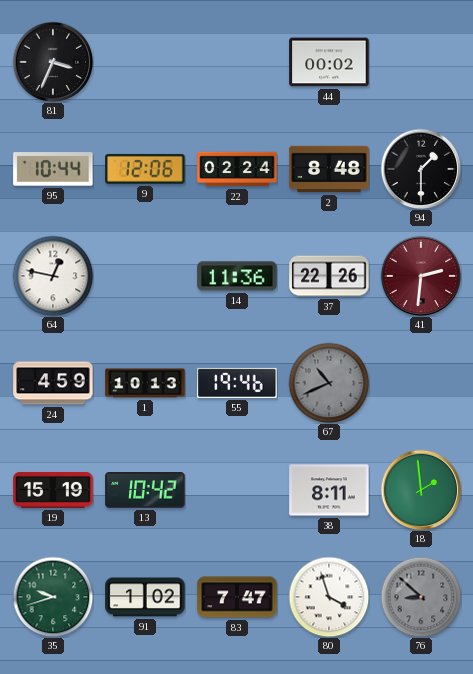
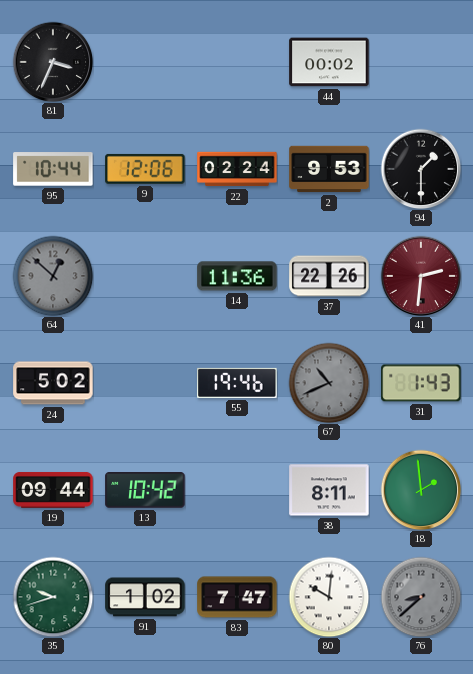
2: 8:48 -> 9:53
64: 12:47 -> 12:52
64 dial: white -> grey
24: 4:59 -> 5:02
1: 10:13 -> none
31: none -> 1:43
19: 15:19 -> 09:44
80: 3:57 -> 10:01
76: 8:52 -> 8:38
